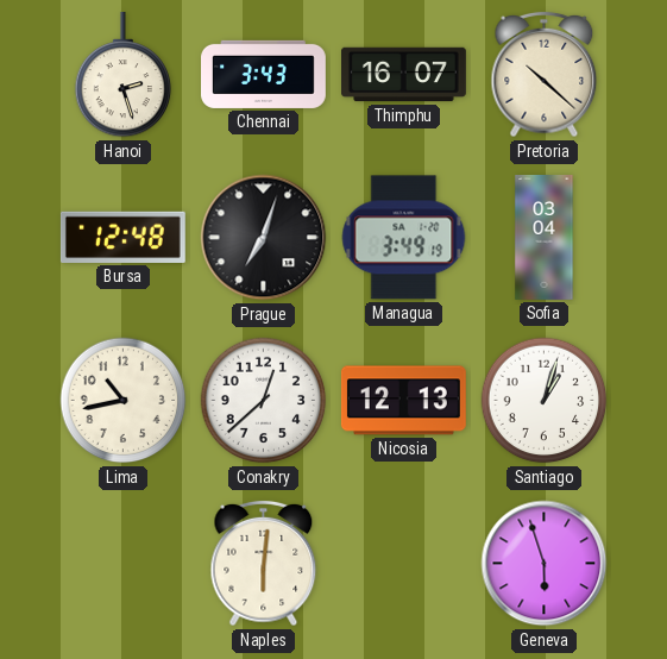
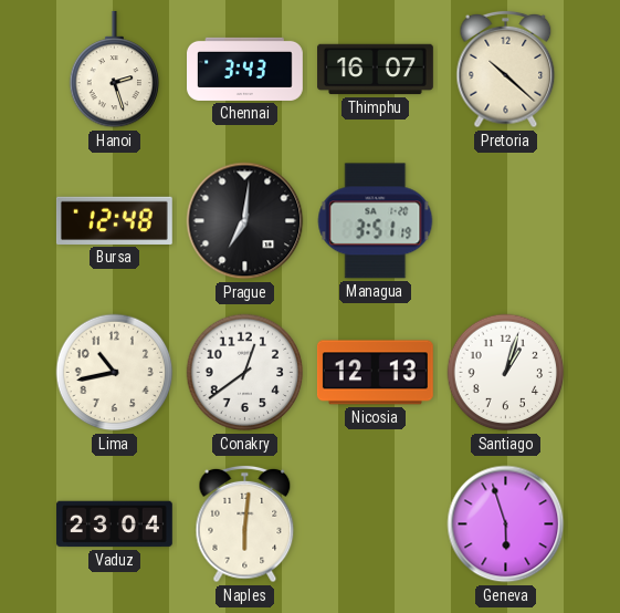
Prague: 7:03 -> 7:01
Managua: 3:49 -> 3:51
Sofia: 03:04 -> none
Conakry: 12:38 -> 12:39
Vaduz: none -> 23:04
